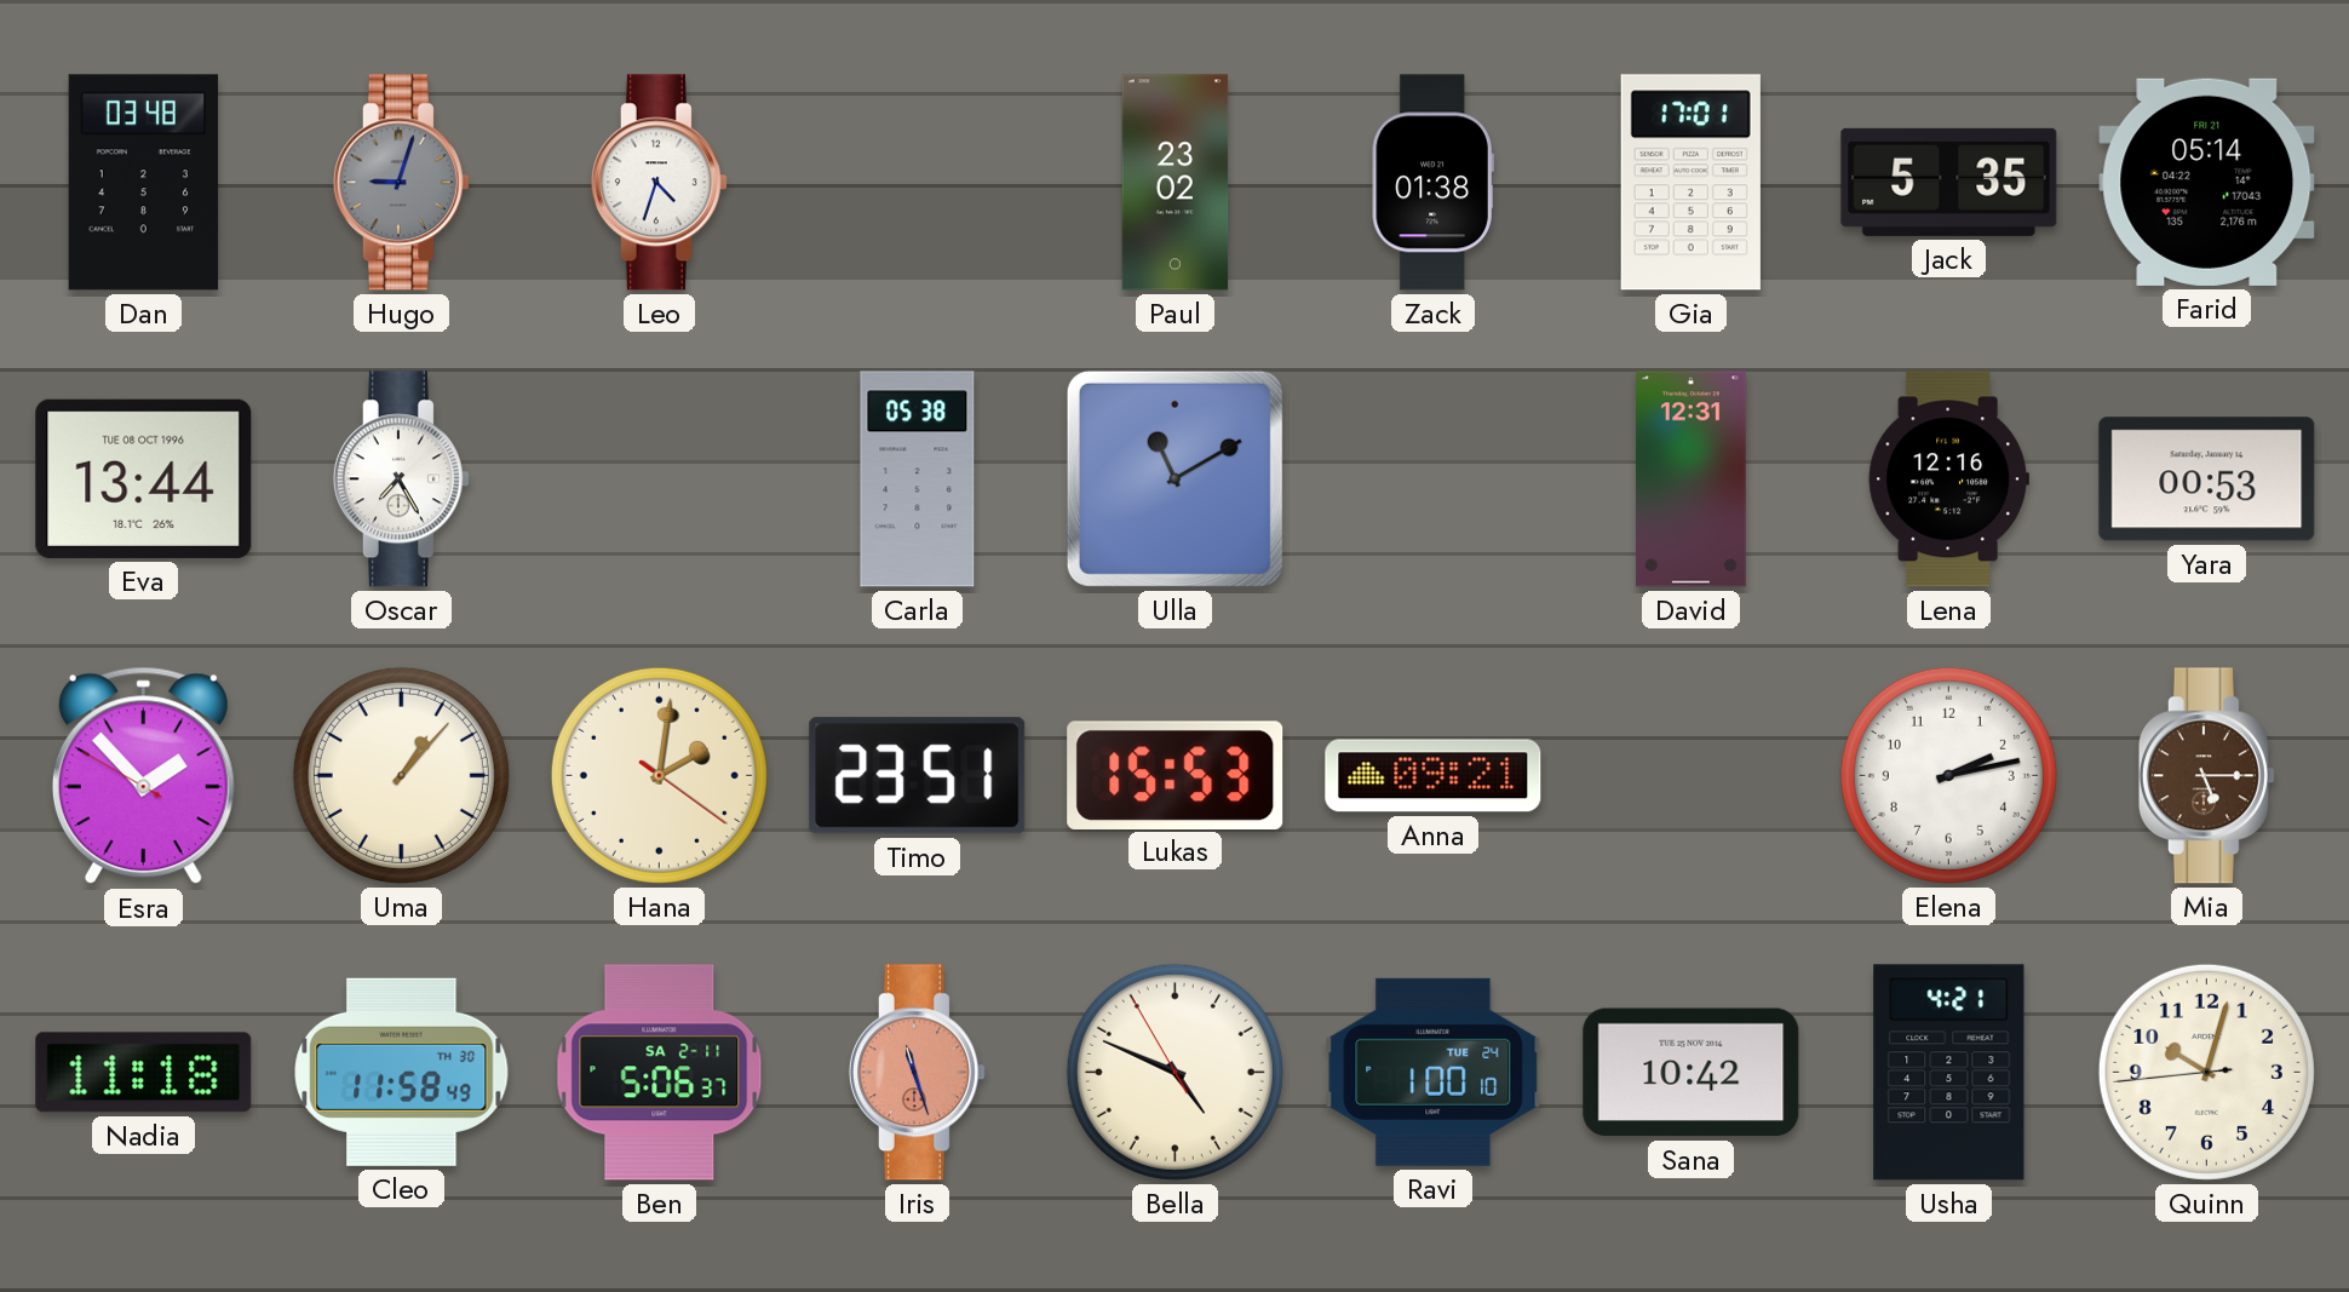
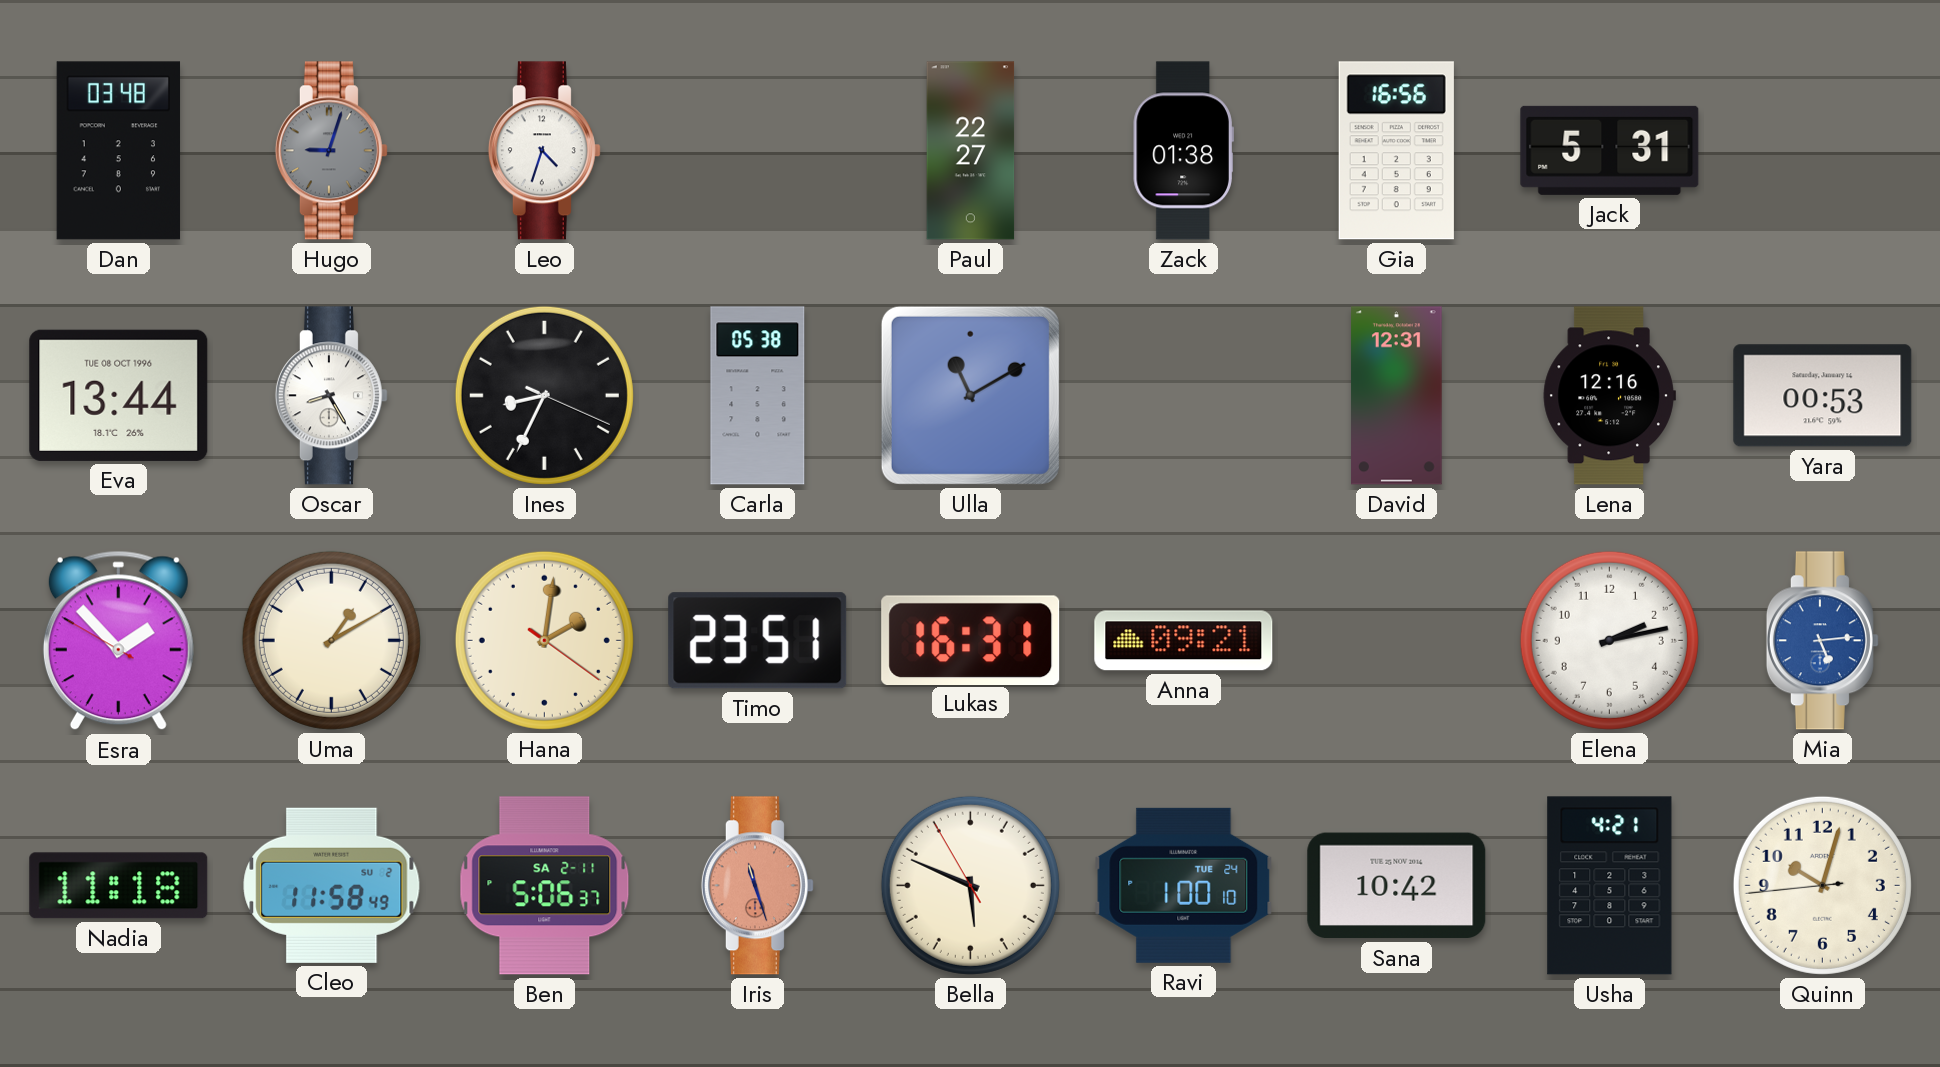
Paul: 23:02 -> 22:27
Gia: 17:01 -> 16:56
Jack: 5:35 -> 5:31
Farid: 05:14 -> none
Oscar: 7:25 -> 8:25
Ines: none -> 8:34
Uma: 1:07 -> 1:10
Lukas: 15:53 -> 16:31
Mia: 5:15 -> 5:14
Mia dial: brown -> blue
Cleo date: TH 30 -> SU 2
Bella: 4:48 -> 5:48
